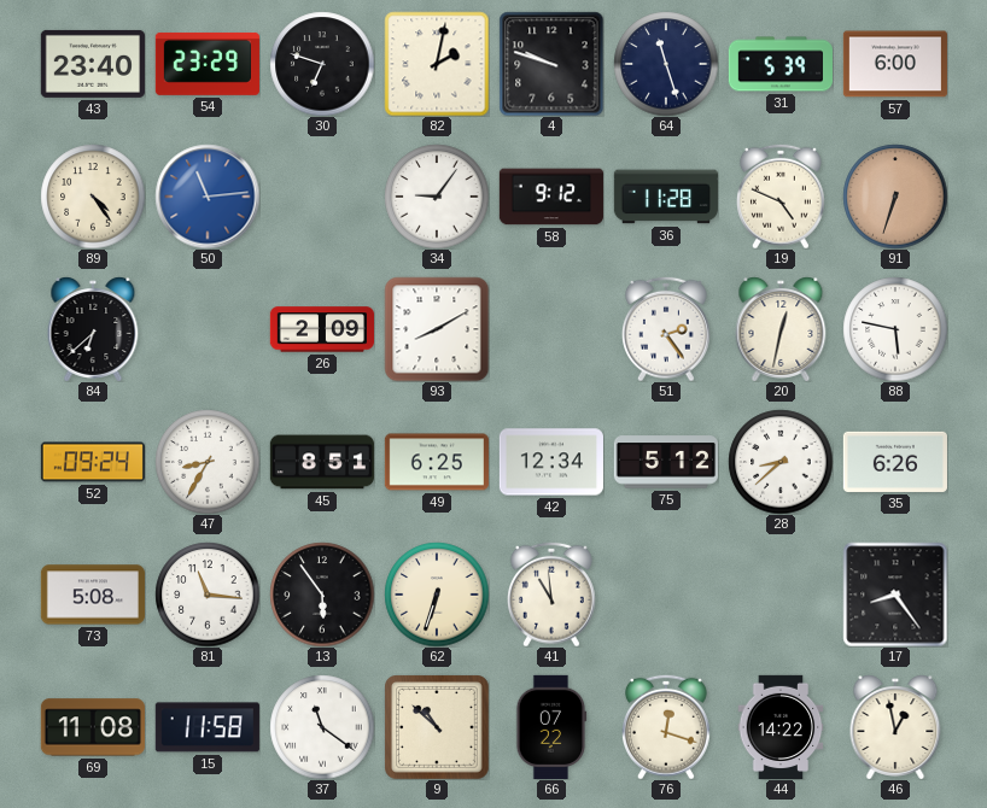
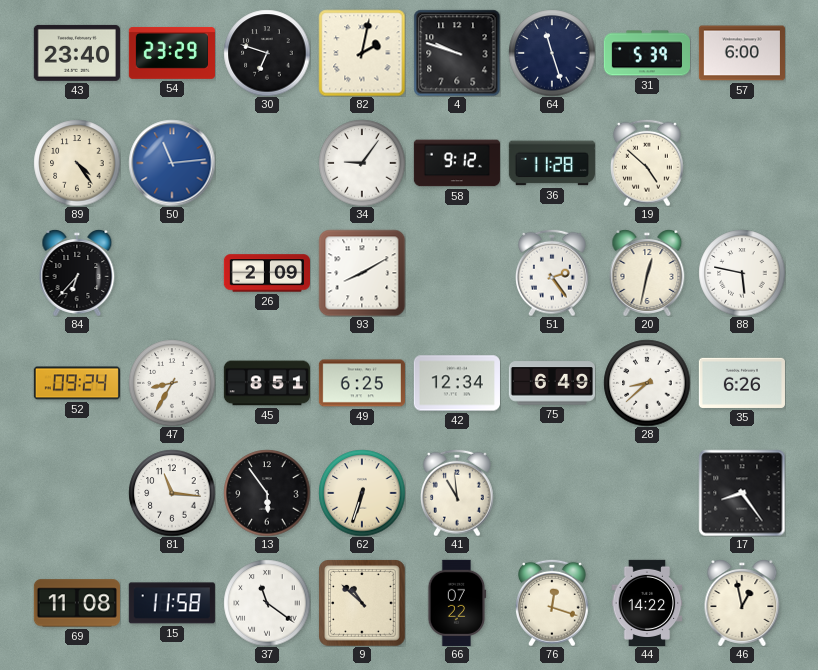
19: 4:49 -> 4:52
91: 6:33 -> none
84: 6:38 -> 6:37
75: 5:12 -> 6:49
73: 5:08 -> none
